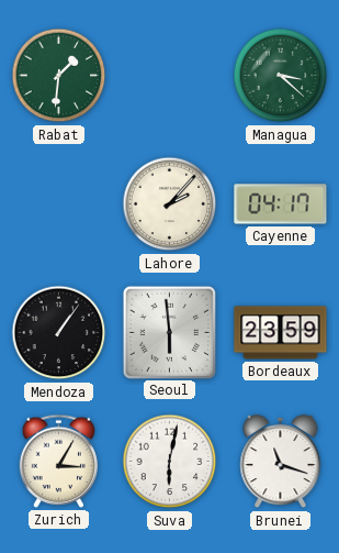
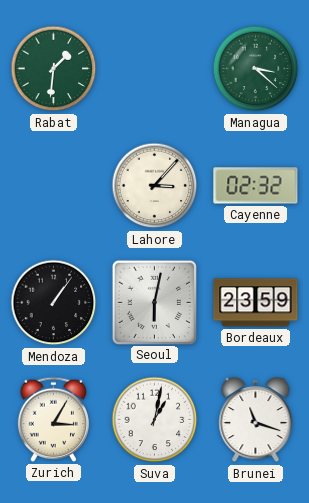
Lahore: 2:07 -> 3:07
Cayenne: 04:17 -> 02:32
Seoul: 5:59 -> 6:02
Suva: 6:02 -> 1:02
